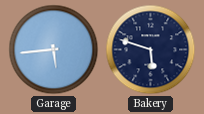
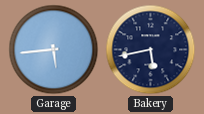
Bakery: 5:48 -> 5:43
